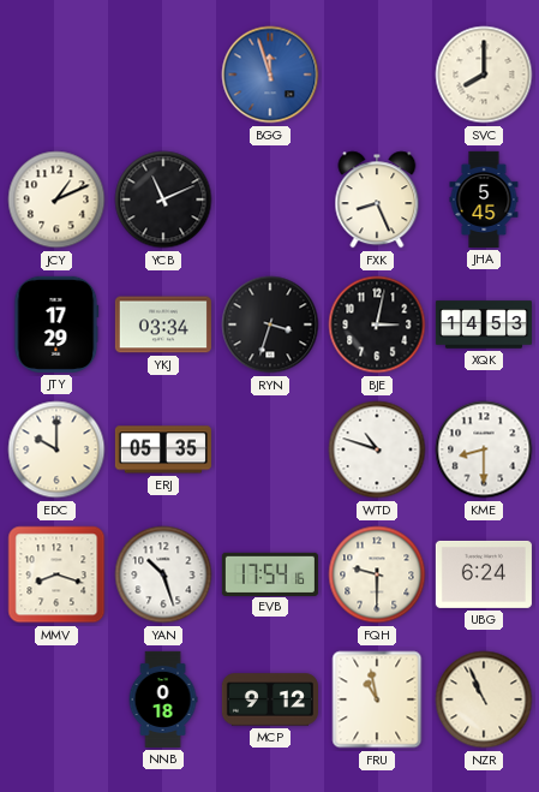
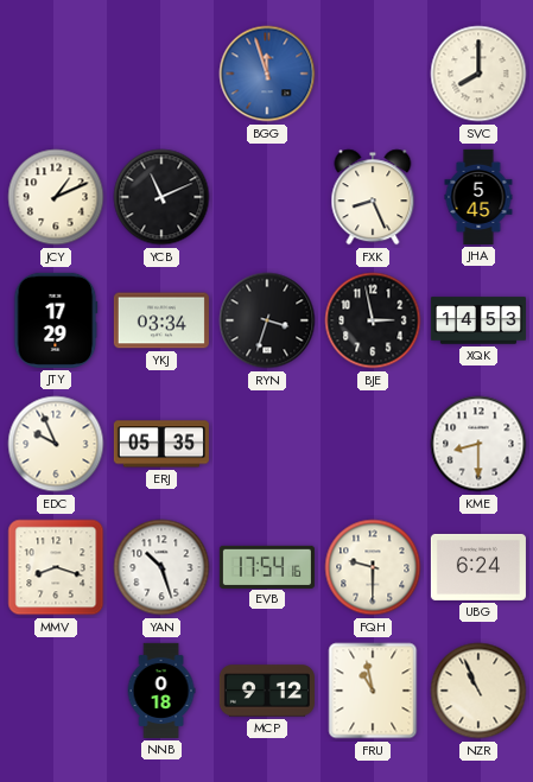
BJE: 3:02 -> 2:58
EDC: 10:00 -> 9:56
WTD: 10:48 -> none
